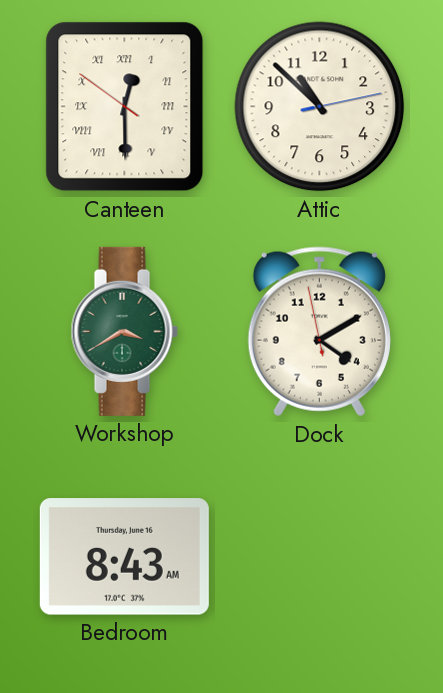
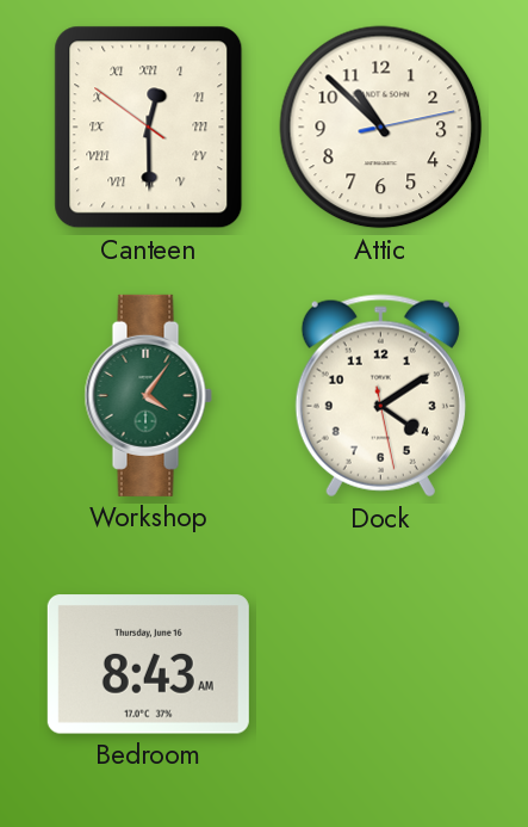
Workshop: 3:40 -> 4:06
Dock: 4:09:58 -> 4:09:28
